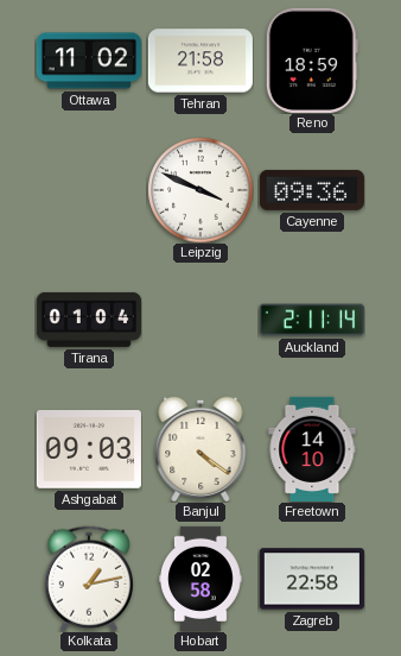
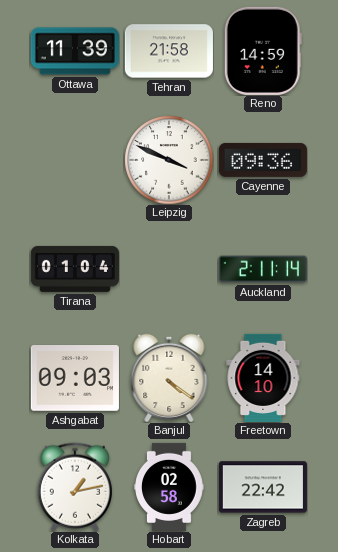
Ottawa: 11:02 -> 11:39
Reno: 18:59 -> 14:59
Zagreb: 22:58 -> 22:42
